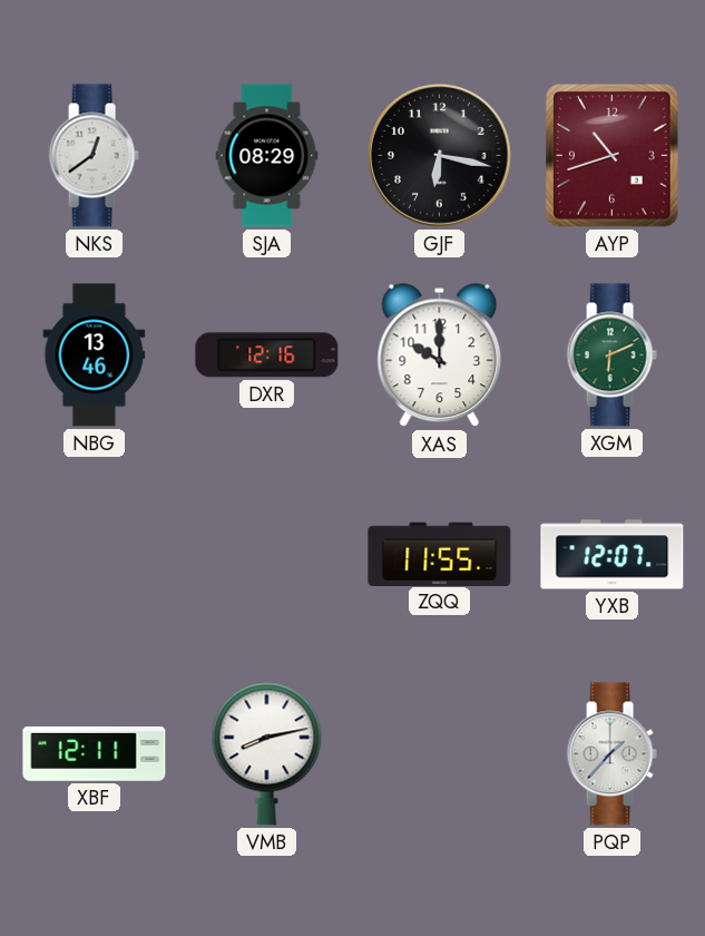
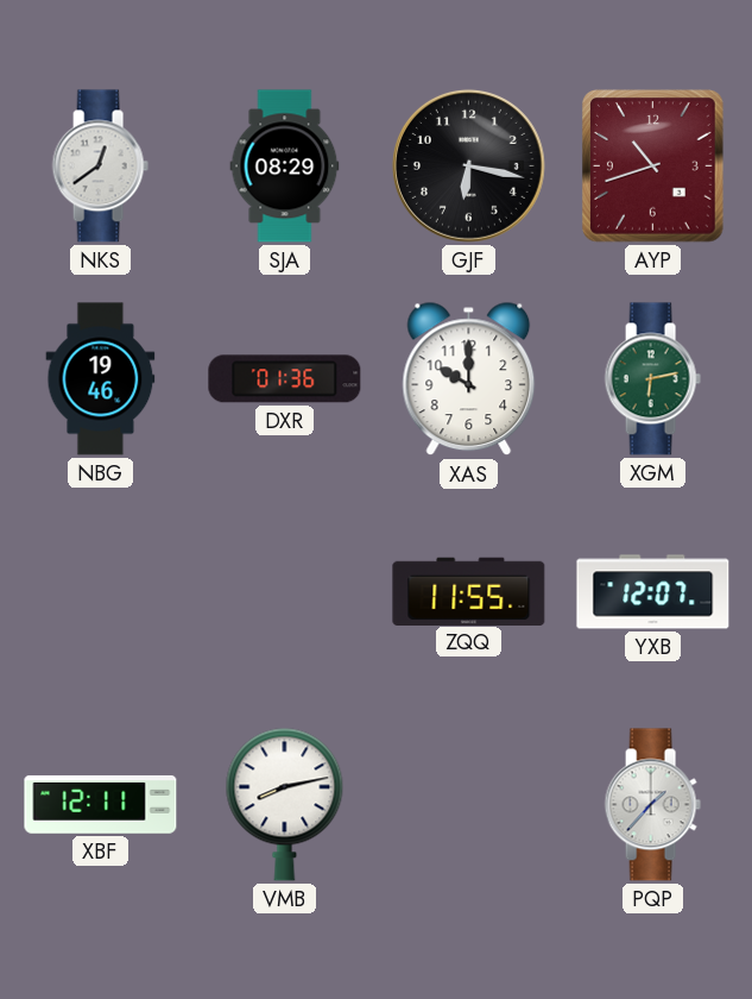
NBG: 13:46 -> 19:46
DXR: 12:16 -> 01:36
XGM: 6:11 -> 6:13
